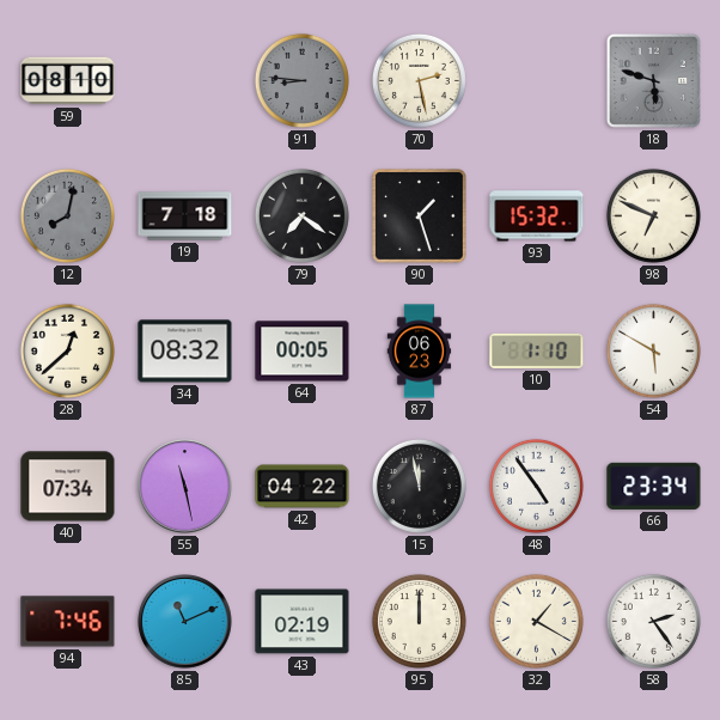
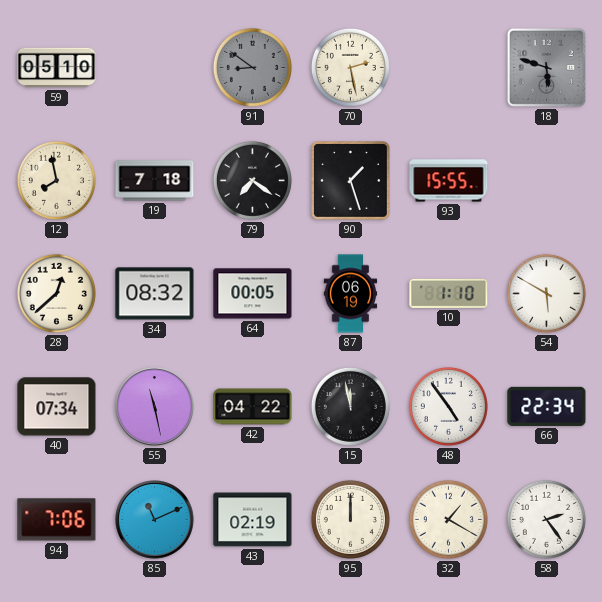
59: 08:10 -> 05:10
91: 8:46 -> 8:51
12: 8:02 -> 7:58
12 dial: grey -> cream
93: 15:32 -> 15:55
98: 6:49 -> none
87: 06:23 -> 06:19
66: 23:34 -> 22:34
94: 7:46 -> 7:06
